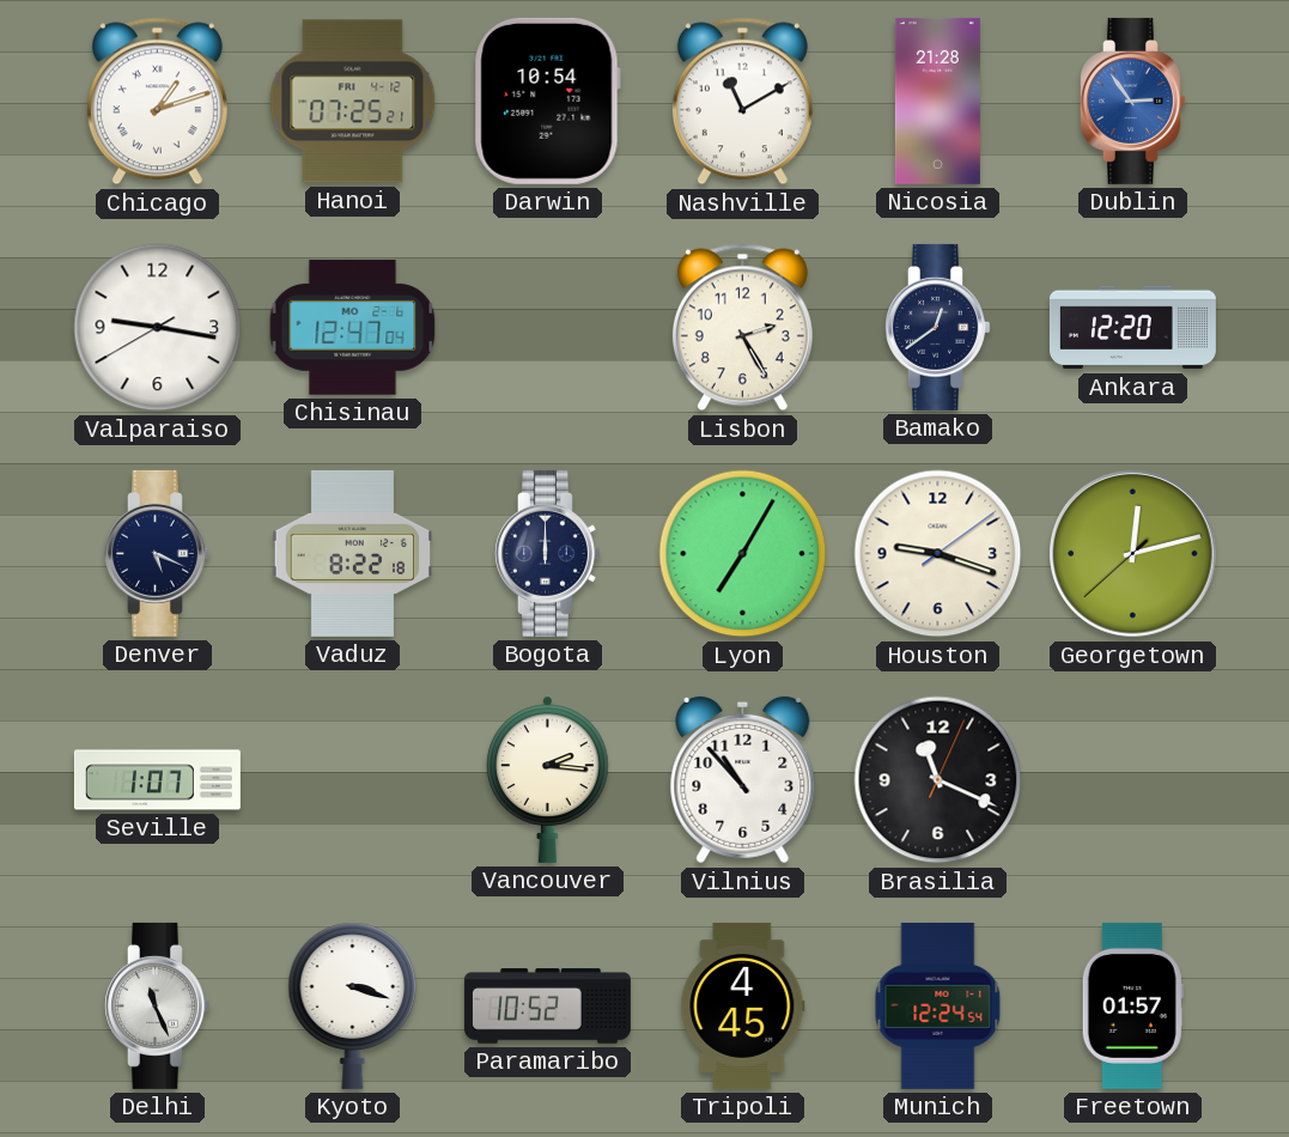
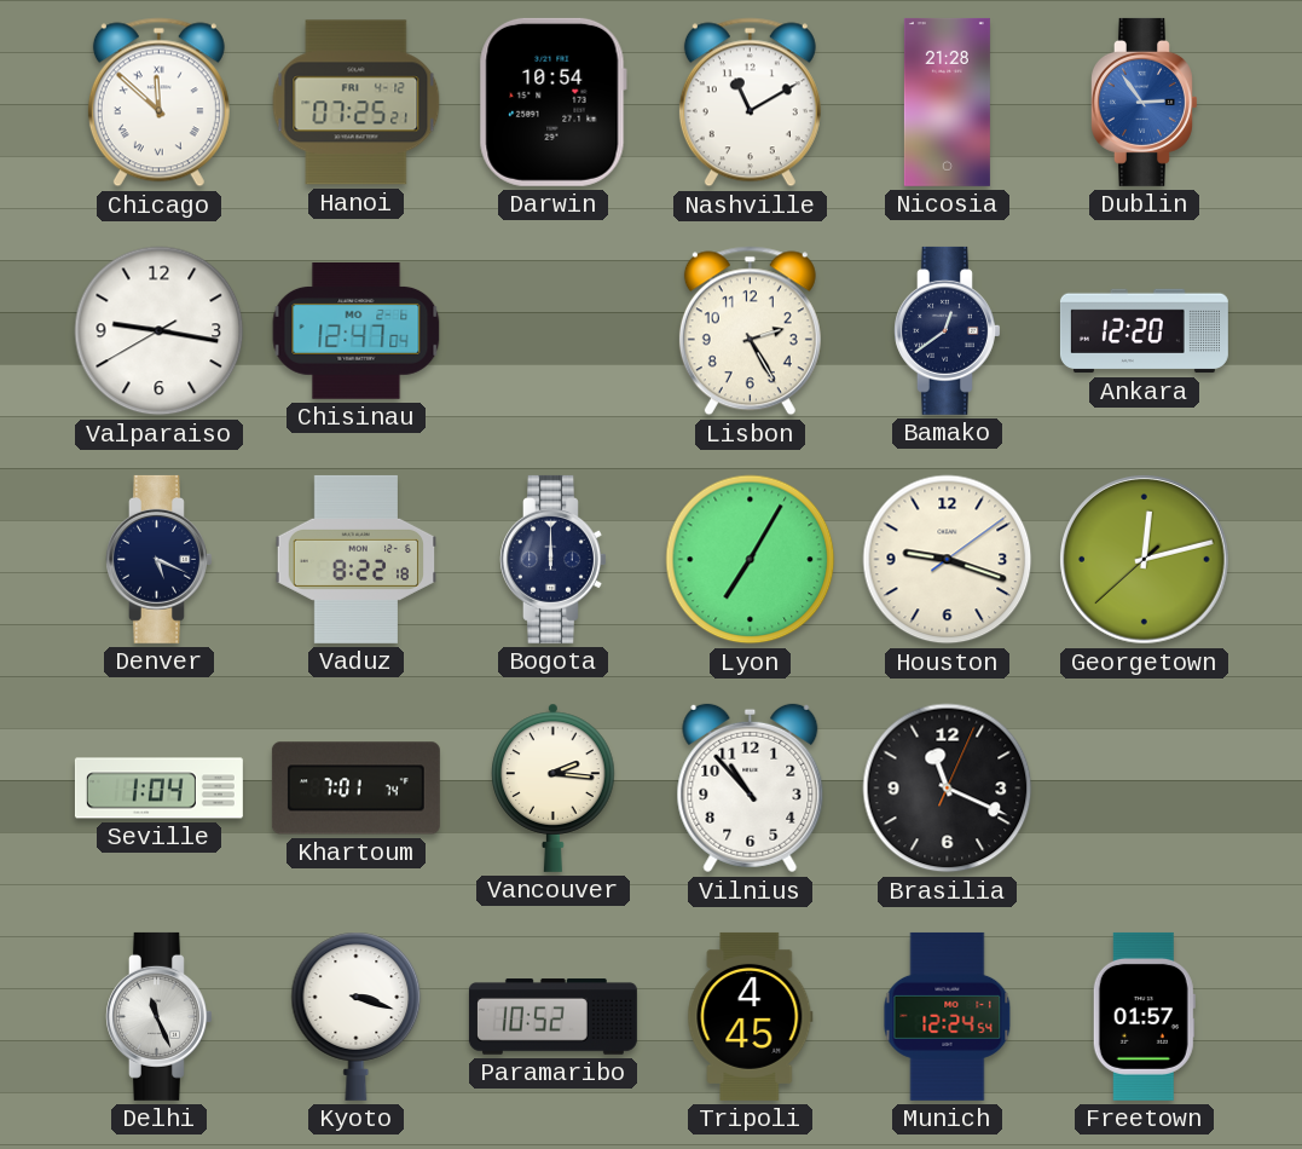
Chicago: 1:12 -> 11:52
Seville: 1:07 -> 1:04
Khartoum: none -> 7:01
